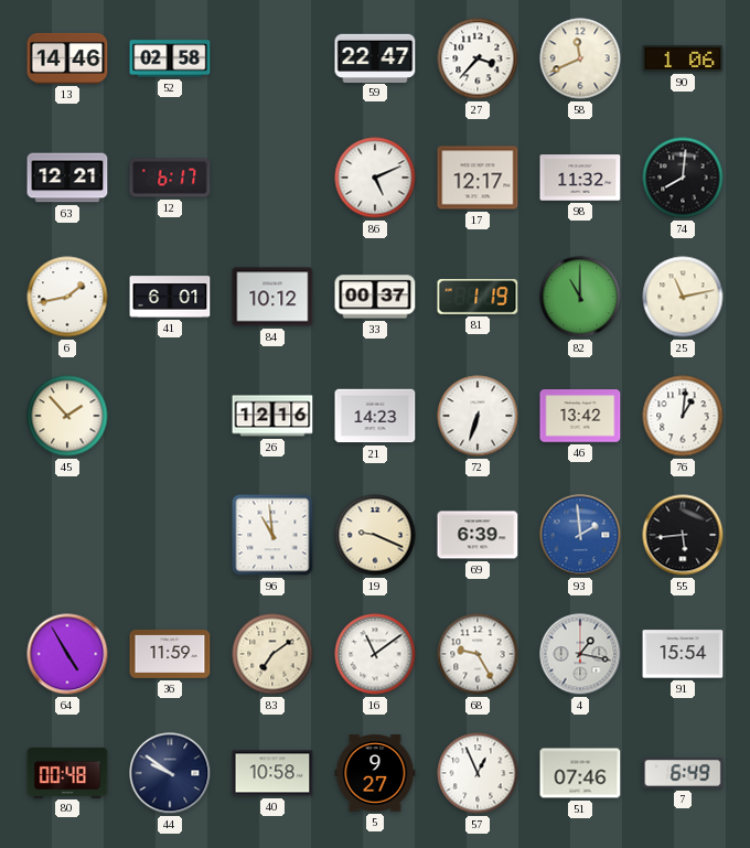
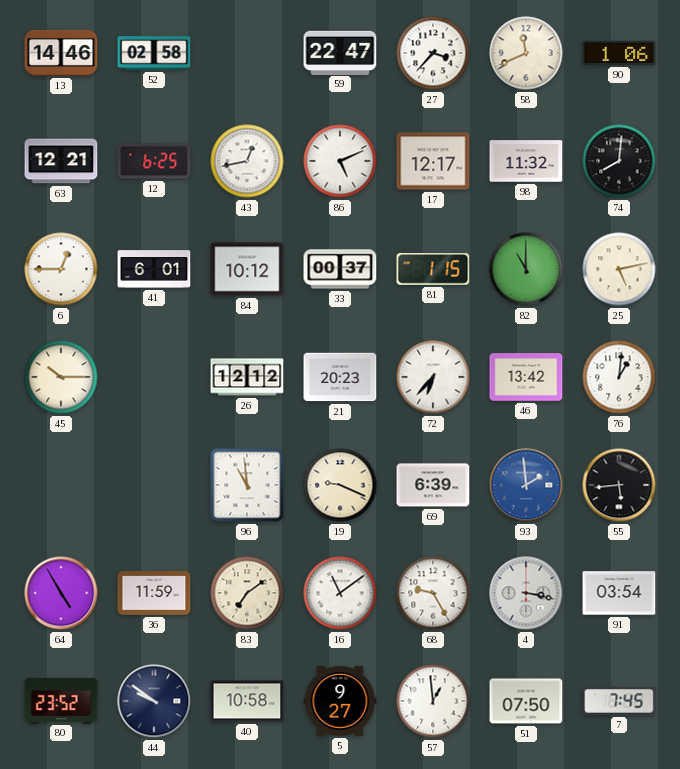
12: 6:17 -> 6:25
43: none -> 12:43
6: 1:43 -> 12:45
81: 1:19 -> 1:15
25: 11:13 -> 5:13
45: 1:53 -> 10:15
26: 12:16 -> 12:12
21: 14:23 -> 20:23
72: 6:33 -> 6:37
4: 1:17 -> 3:17
91: 15:54 -> 03:54
80: 00:48 -> 23:52
57: 12:56 -> 12:59
51: 07:46 -> 07:50
7: 6:49 -> 7:45
